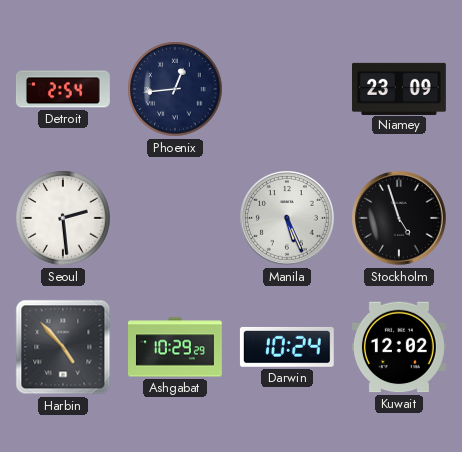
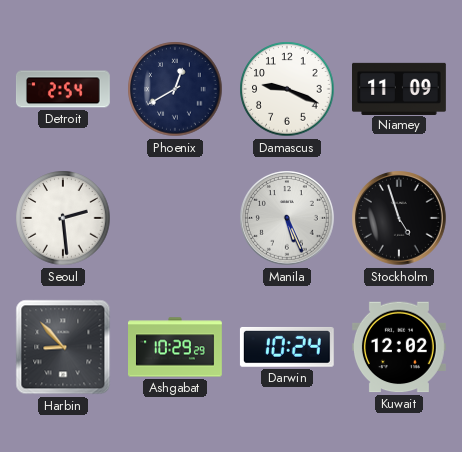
Phoenix: 12:44 -> 12:40
Damascus: none -> 9:19
Niamey: 23:09 -> 11:09
Harbin: 4:53 -> 8:53
